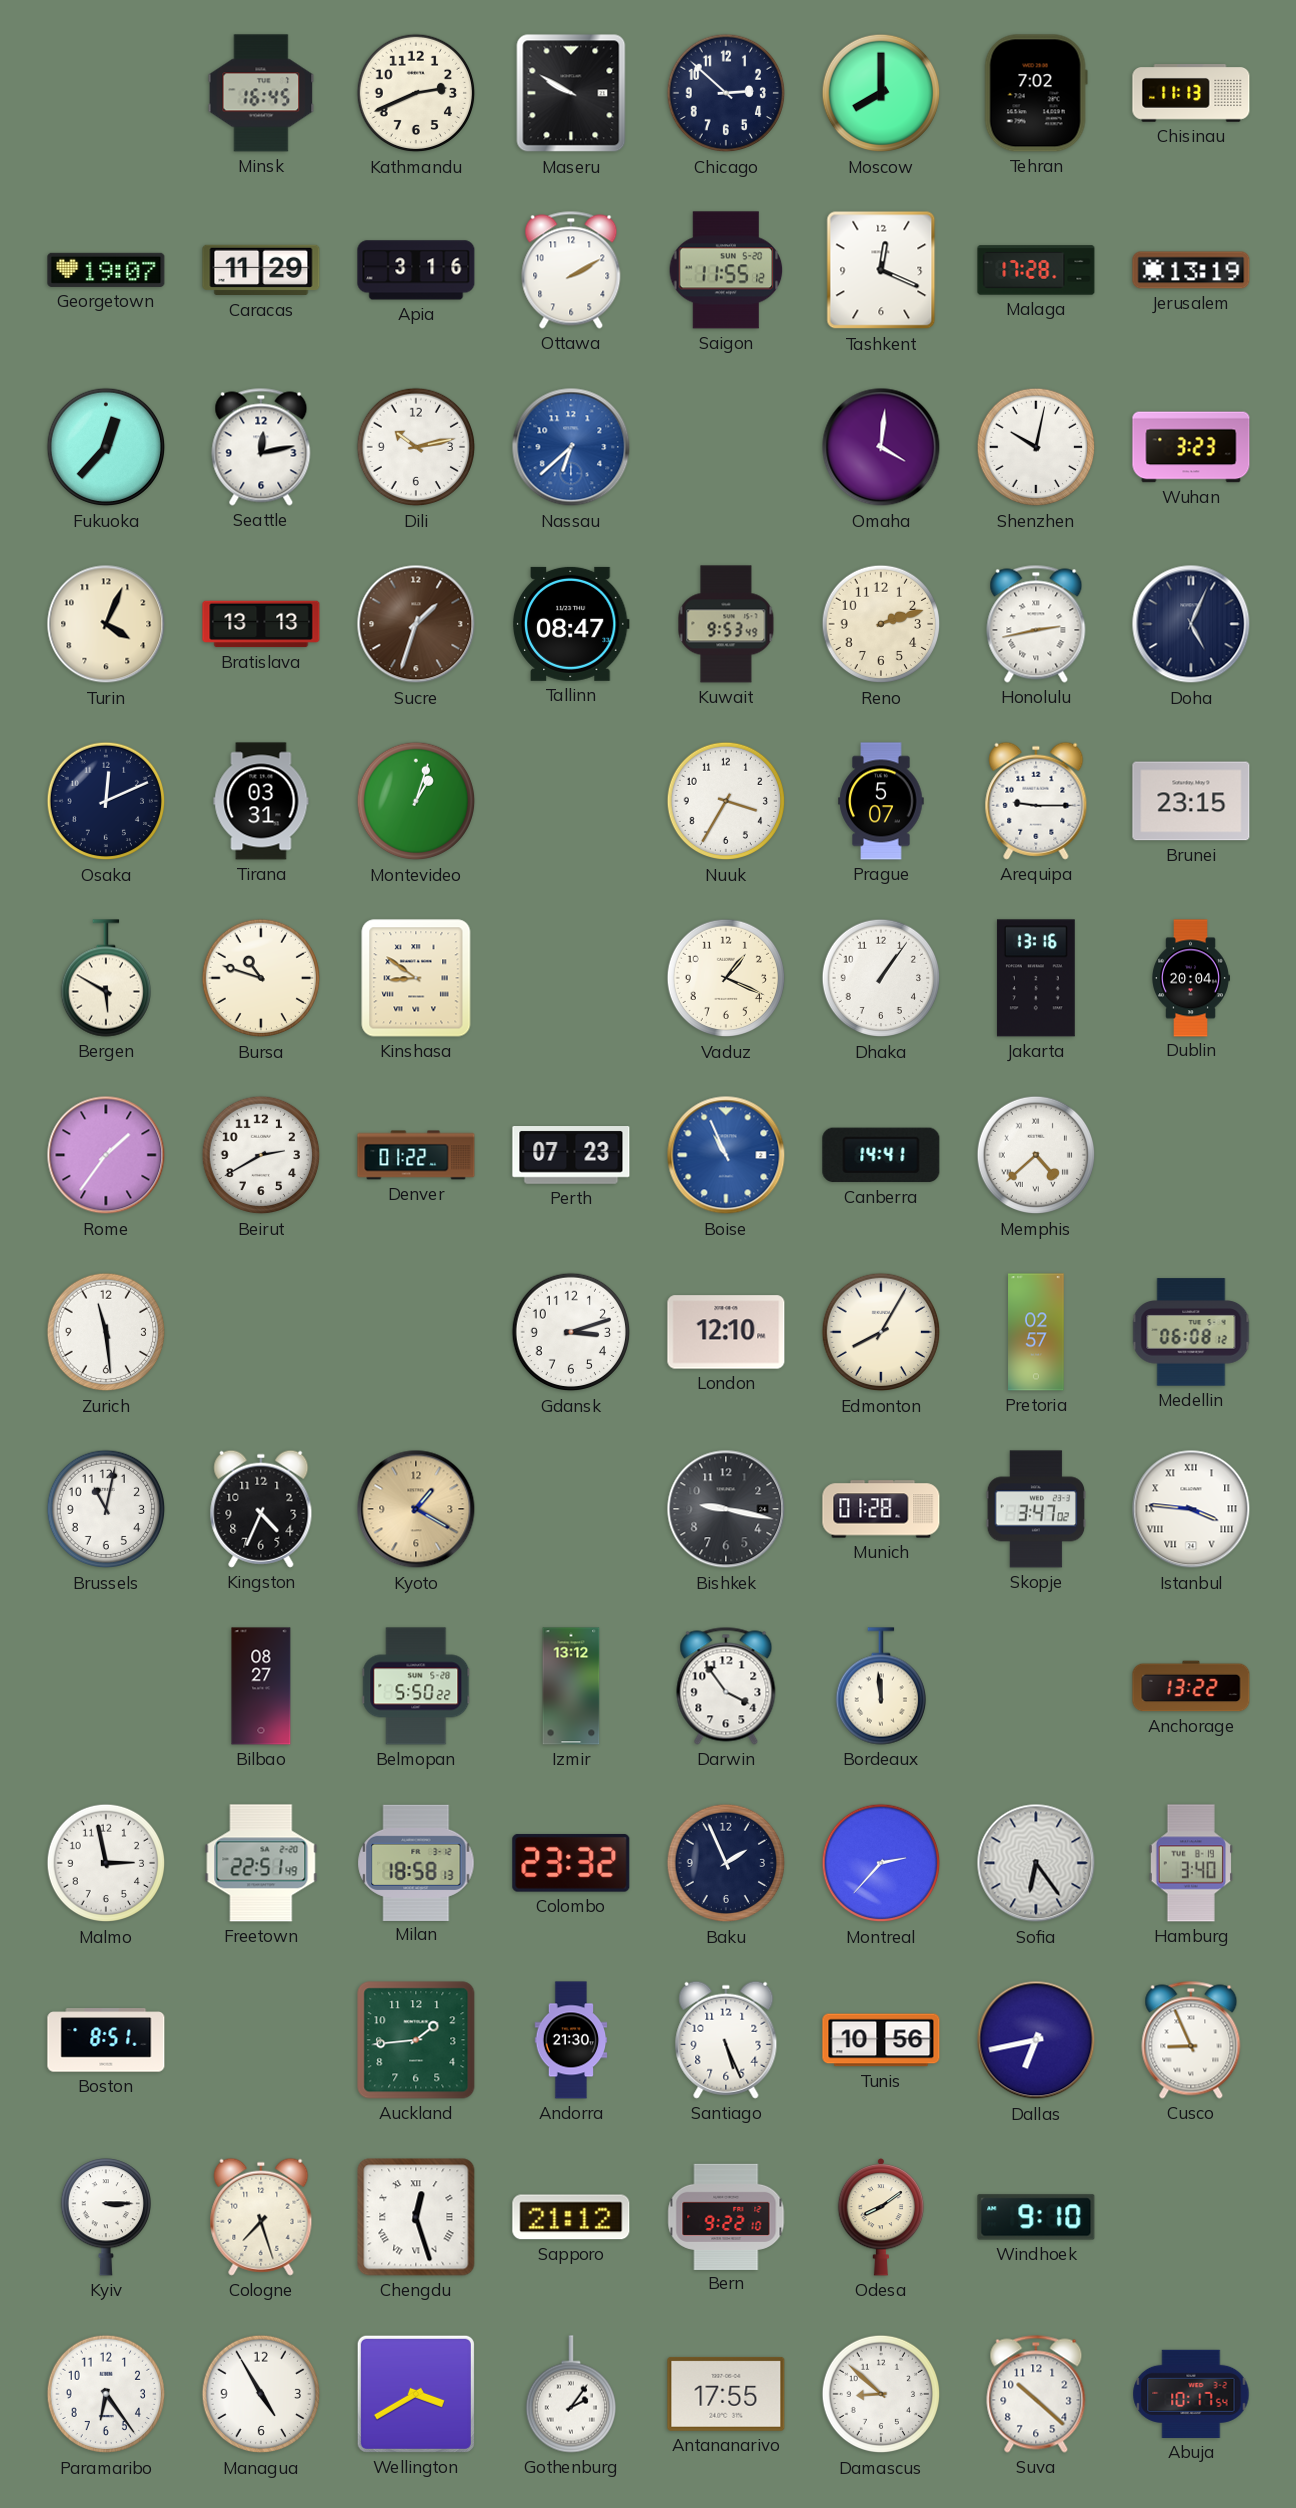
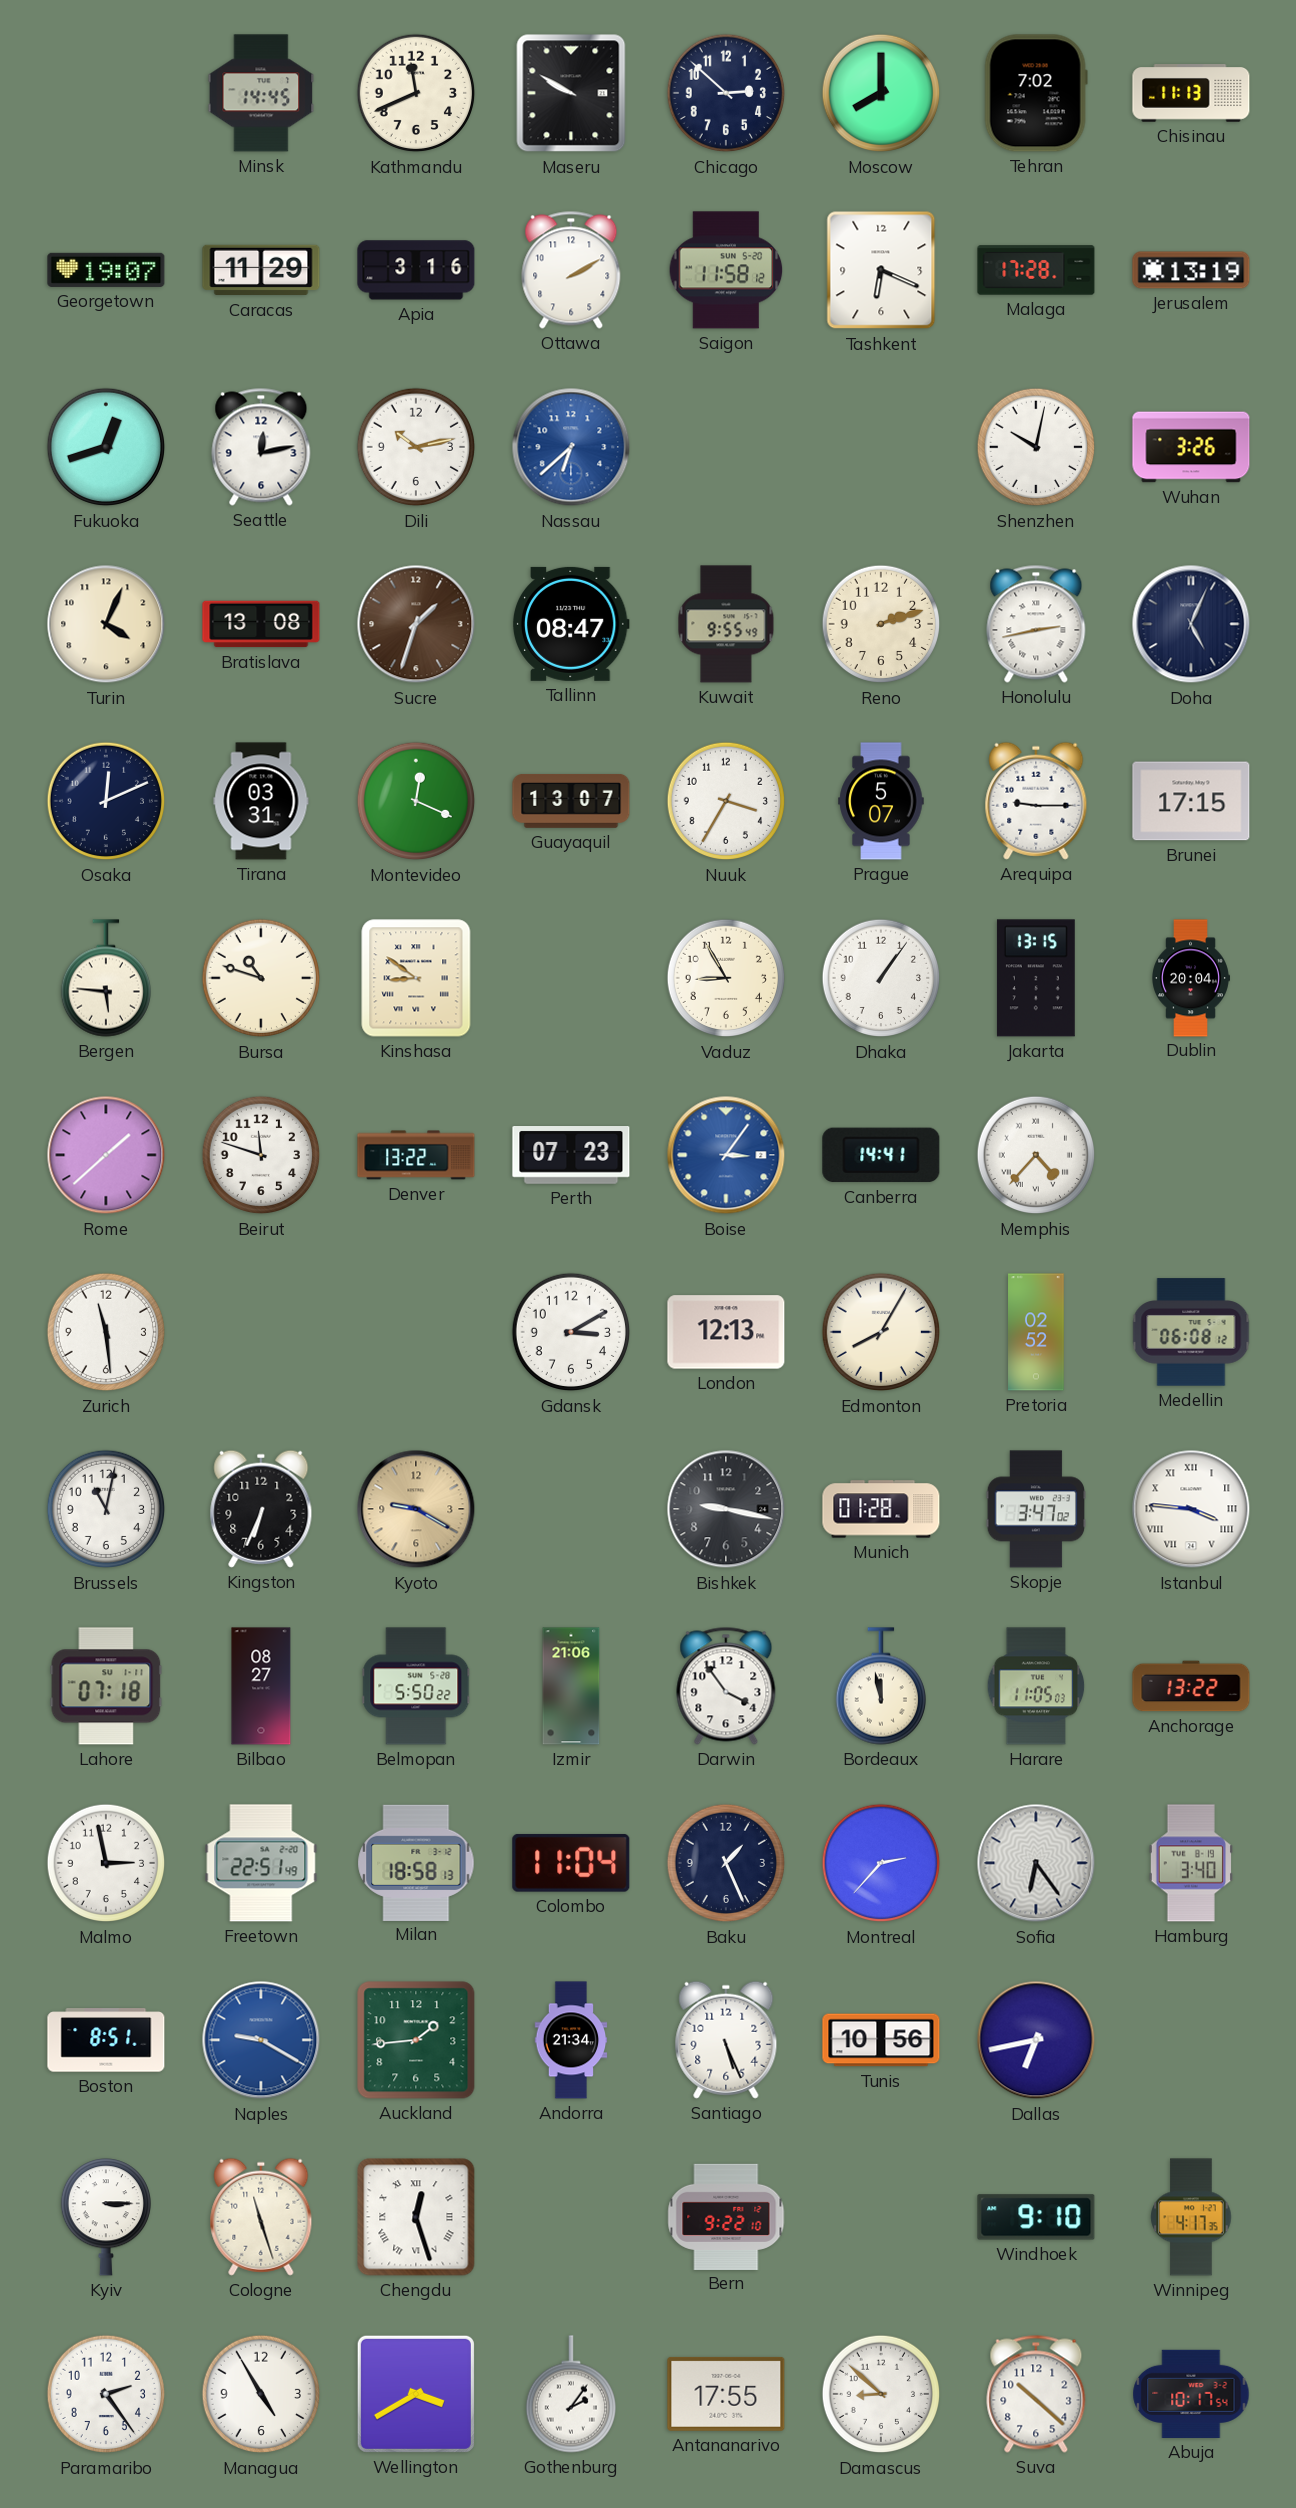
Minsk: 16:45 -> 14:45
Kathmandu: 2:41 -> 11:41
Saigon: 11:55 -> 11:58
Tashkent: 12:19 -> 6:19
Fukuoka: 12:37 -> 12:42
Omaha: 4:01 -> none
Wuhan: 3:23 -> 3:26
Bratislava: 13:13 -> 13:08
Kuwait: 9:53 -> 9:55
Montevideo: 1:03 -> 12:19
Guayaquil: none -> 13:07
Brunei: 23:15 -> 17:15
Bergen: 5:50 -> 5:46
Vaduz: 1:19 -> 8:55
Jakarta: 13:16 -> 13:15
Rome: 1:36 -> 1:38
Beirut: 2:40 -> 11:48
Denver: 01:22 -> 13:22
Boise: 10:56 -> 3:06
Memphis: 4:38 -> 4:37
Gdansk: 3:12 -> 3:10
London: 12:10 -> 12:13
Pretoria: 02:57 -> 02:52
Kingston: 4:34 -> 6:34
Kyoto: 1:20 -> 9:20
Lahore: none -> 07:18
Izmir: 13:12 -> 21:06
Bordeaux: 11:59 -> 11:58
Harare: none -> 11:05
Colombo: 23:32 -> 11:04
Baku: 1:56 -> 1:26
Naples: none -> 9:20
Andorra: 21:30 -> 21:34
Cusco: 8:56 -> none
Cologne: 7:27 -> 11:27
Sapporo: 21:12 -> none
Odesa: 8:09 -> none
Winnipeg: none -> 4:17
Paramaribo: 6:24 -> 2:24
